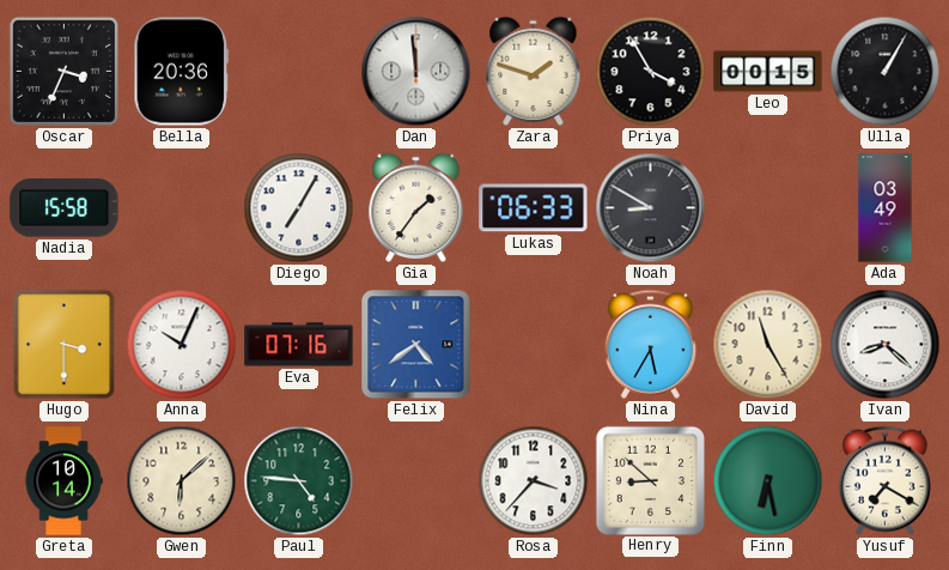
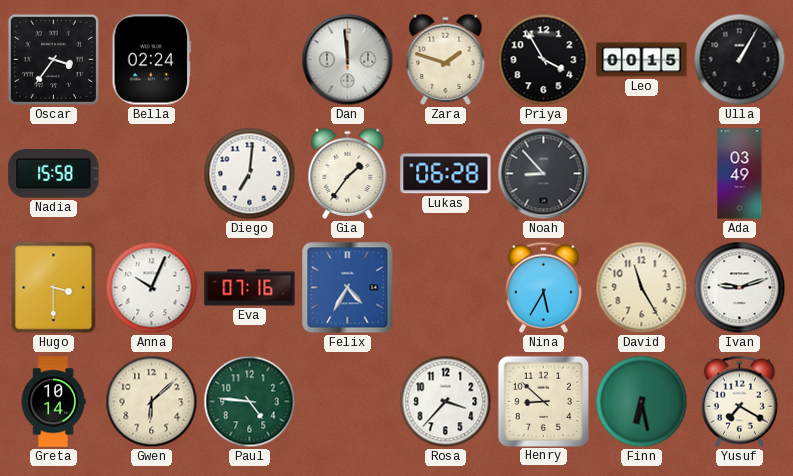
Oscar: 3:34 -> 3:36
Bella: 20:36 -> 02:24
Diego: 7:05 -> 7:01
Lukas: 06:33 -> 06:28
Noah: 8:50 -> 8:53
Felix: 4:39 -> 4:35
Ivan: 8:22 -> 9:12
